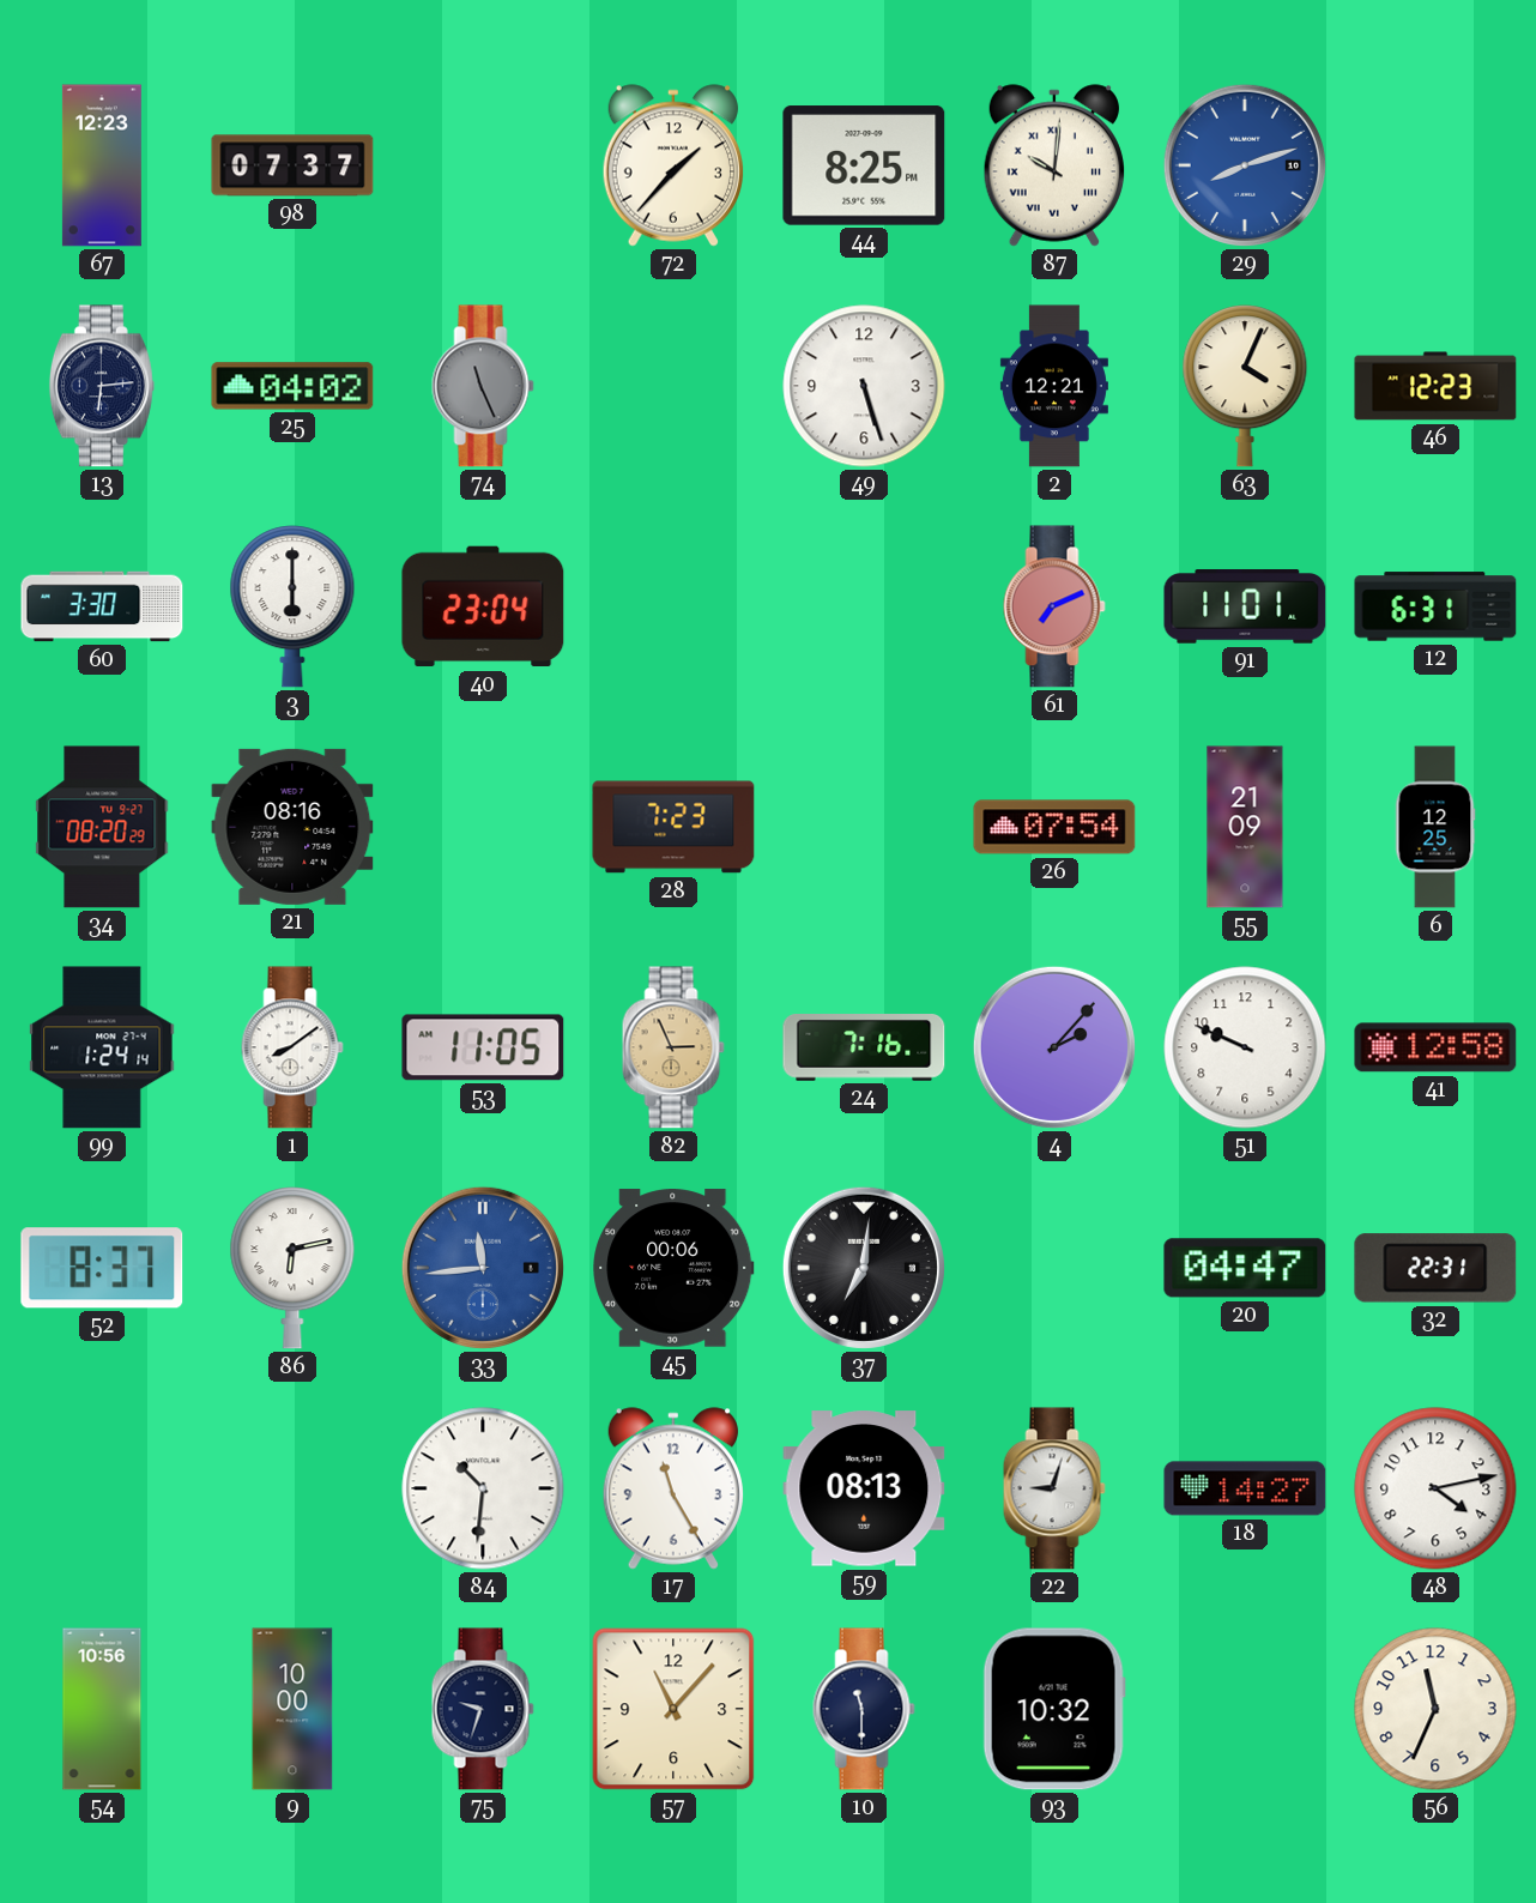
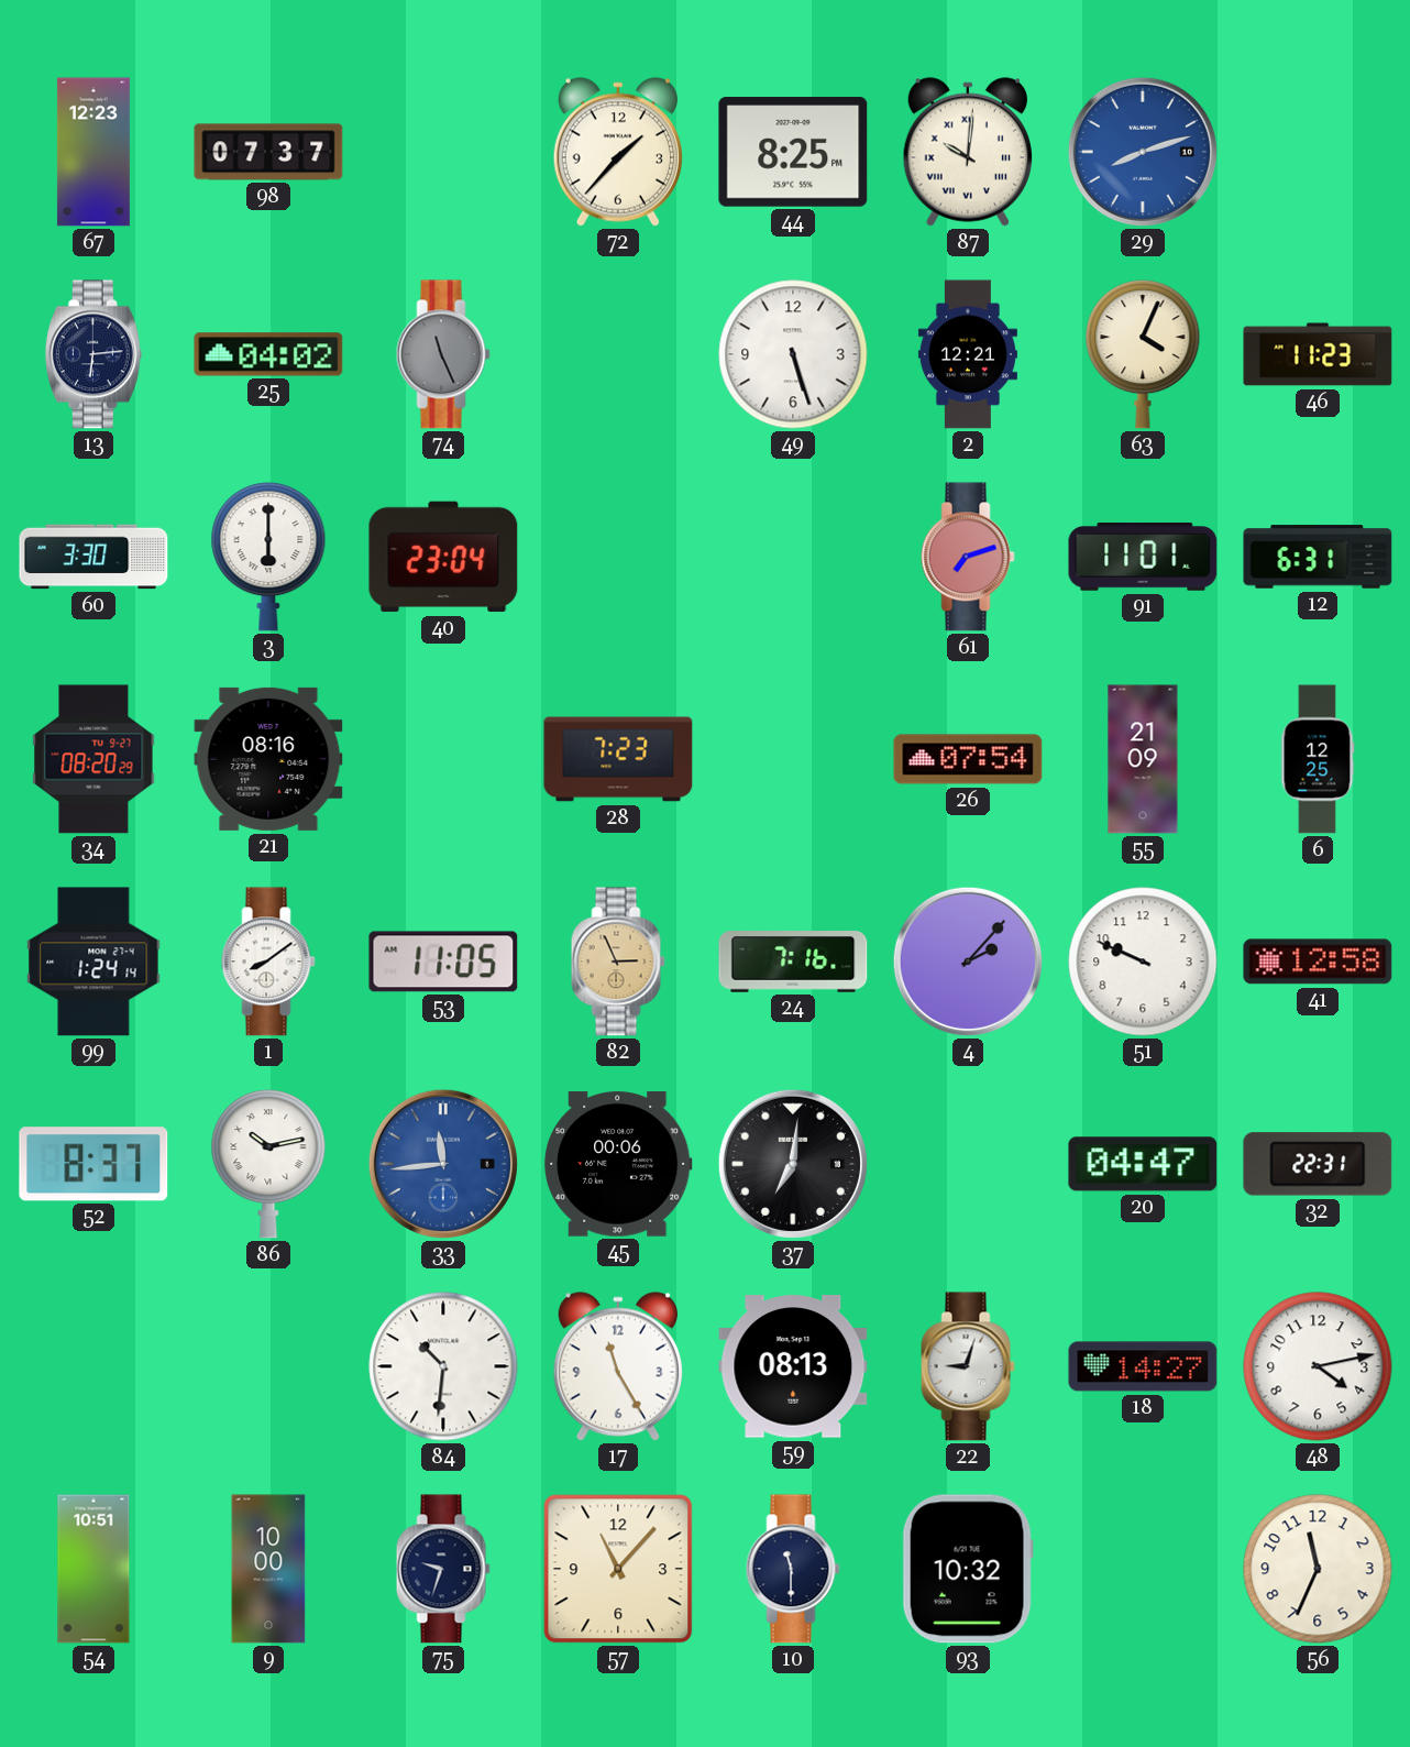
46: 12:23 -> 11:23
61: 7:11 -> 7:12
86: 6:13 -> 10:13
54: 10:56 -> 10:51
